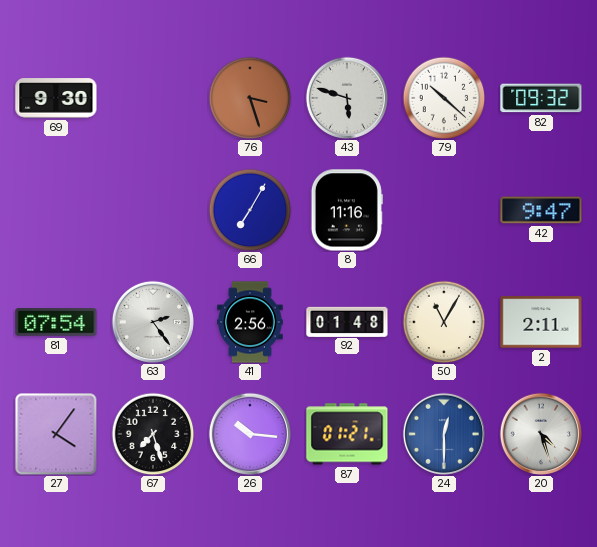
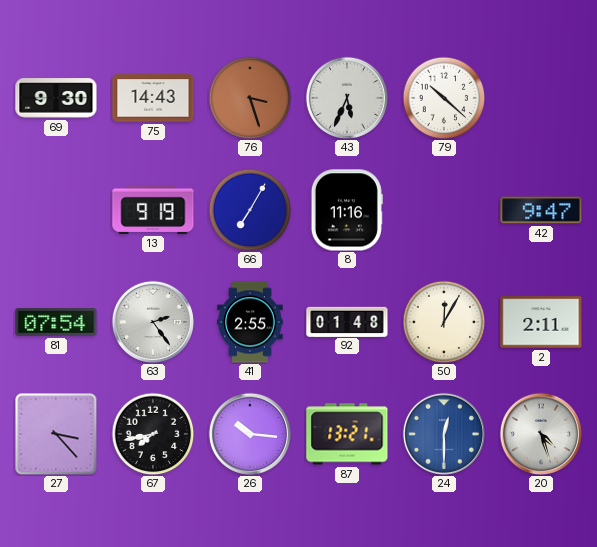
75: none -> 14:43
43: 5:48 -> 5:34
82: 09:32 -> none
13: none -> 9:19
41: 2:56 -> 2:55
50: 11:05 -> 12:05
27: 4:06 -> 3:23
67: 7:27 -> 7:43
87: 01:21 -> 13:21
